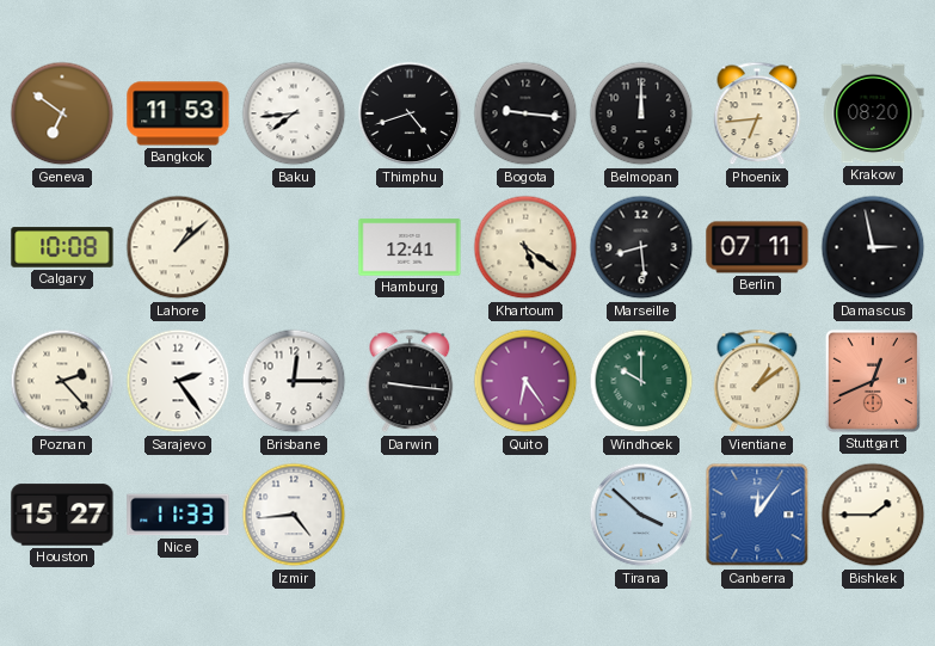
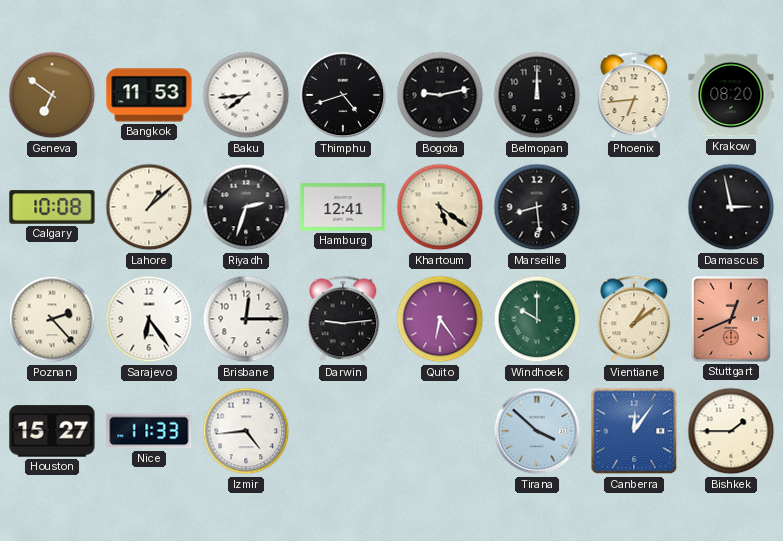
Bogota: 9:16 -> 9:13
Riyadh: none -> 2:33
Berlin: 07:11 -> none
Sarajevo: 2:24 -> 6:24
Darwin: 9:16 -> 9:14
